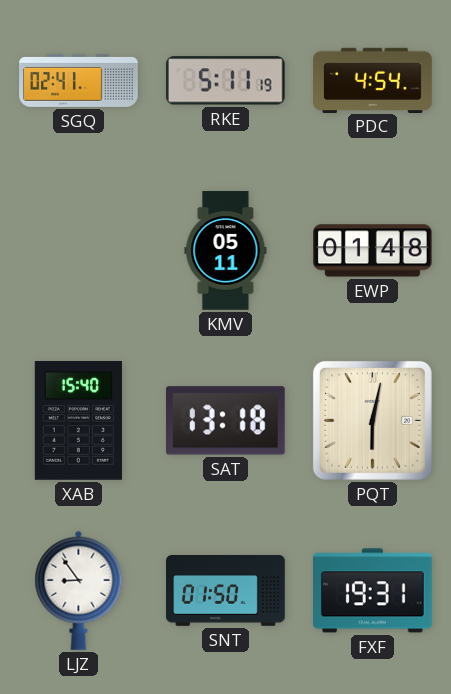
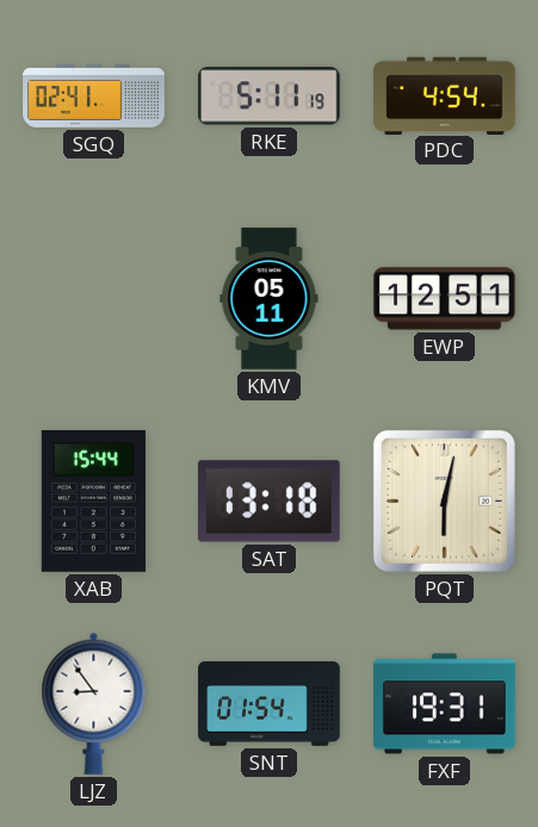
EWP: 01:48 -> 12:51
XAB: 15:40 -> 15:44
SNT: 01:50 -> 01:54
